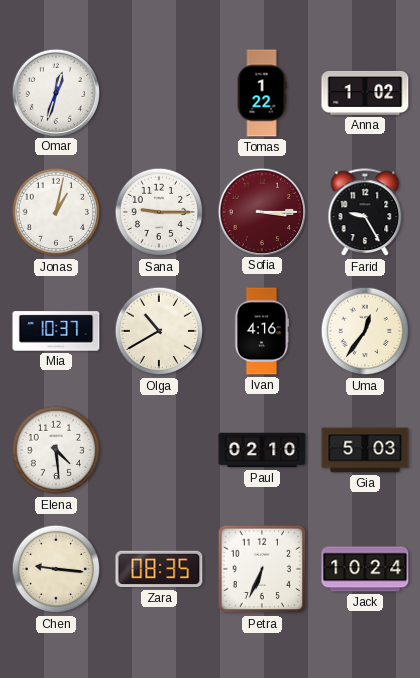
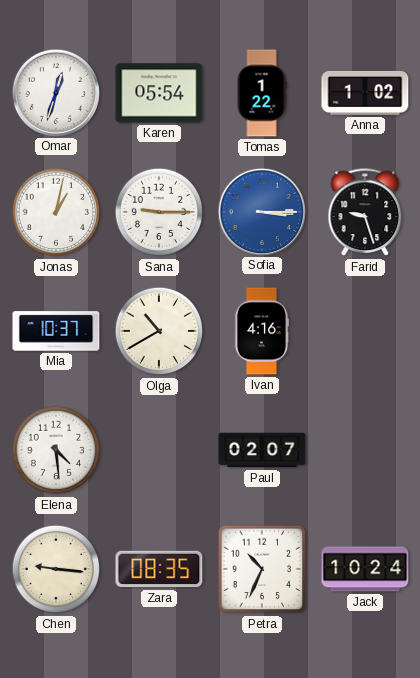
Karen: none -> 05:54
Sofia dial: burgundy -> blue
Farid: 9:25 -> 9:27
Uma: 12:36 -> none
Paul: 02:10 -> 02:07
Gia: 5:03 -> none
Petra: 6:34 -> 10:34
